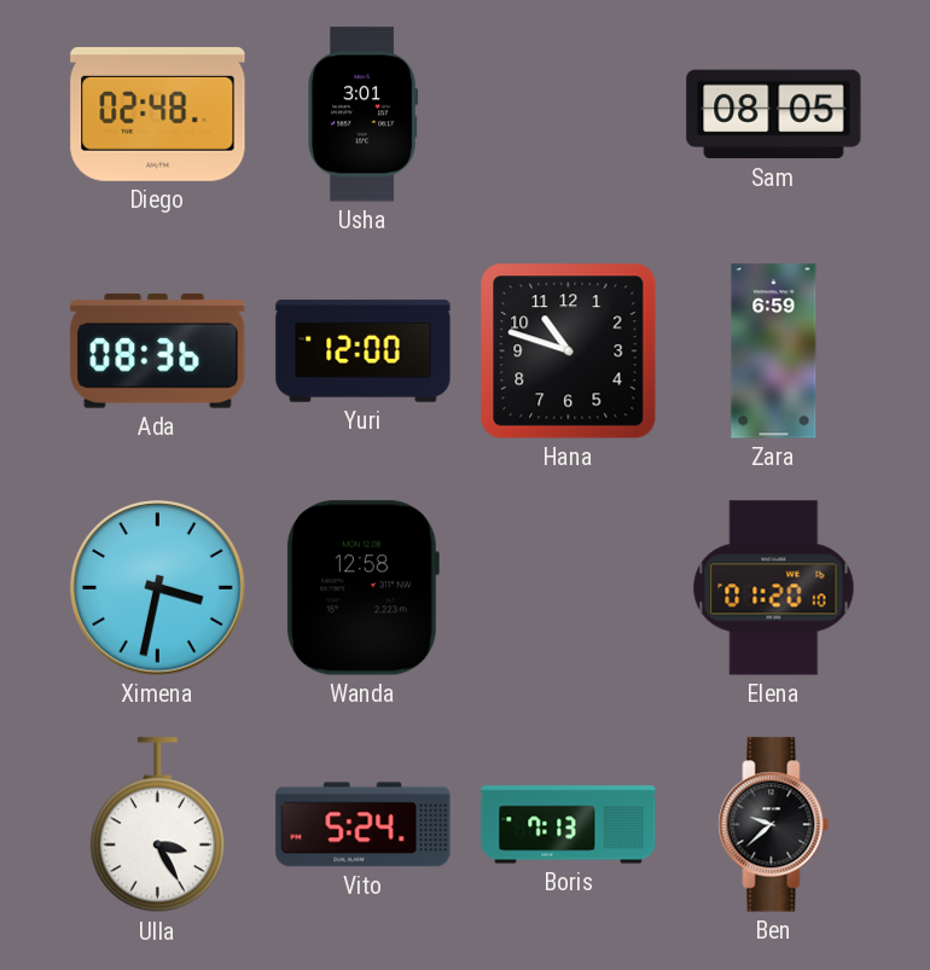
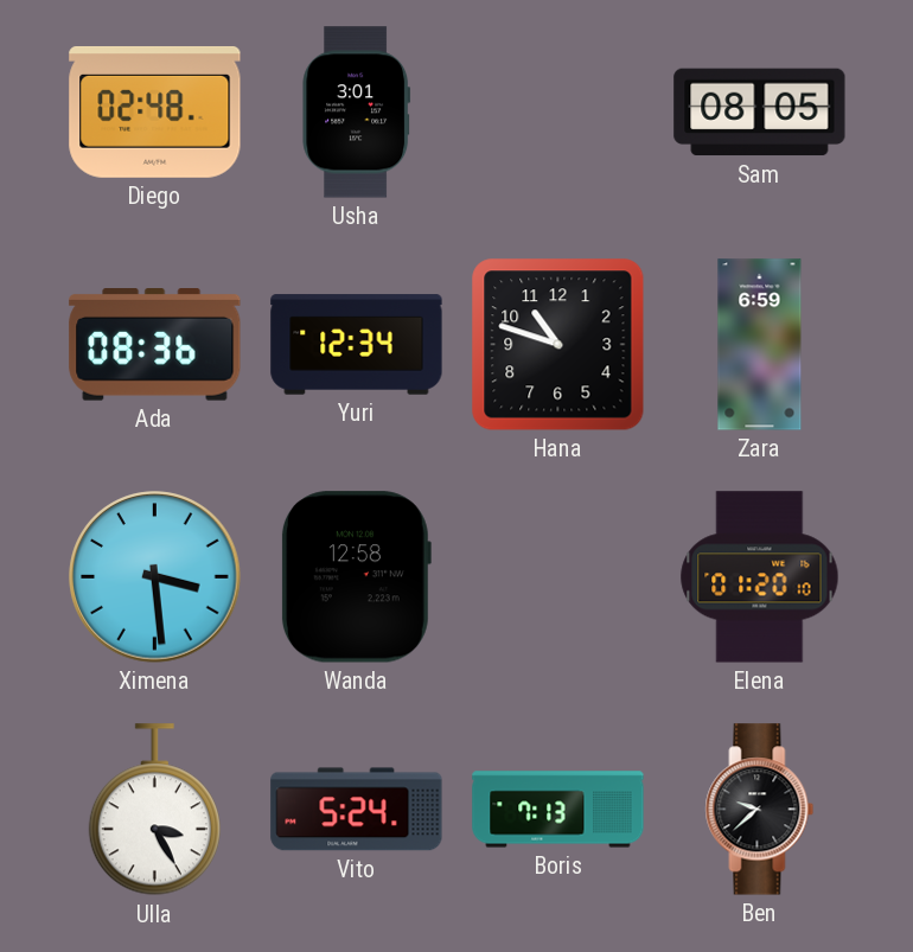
Yuri: 12:00 -> 12:34
Ximena: 3:32 -> 3:29
